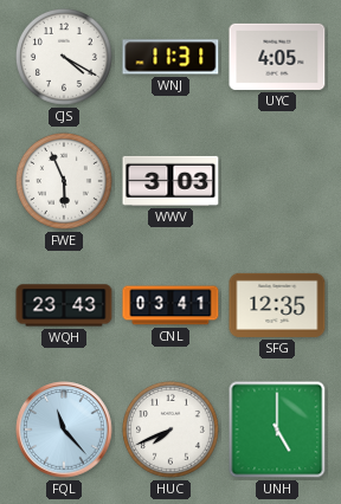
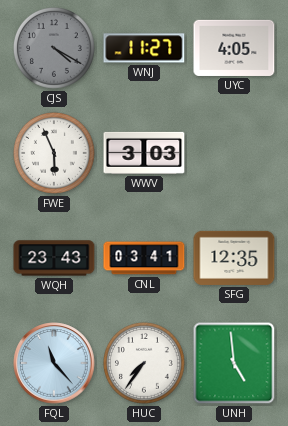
CJS dial: white -> grey
WNJ: 11:31 -> 11:27
HUC: 7:41 -> 7:36
UNH: 5:00 -> 4:59
